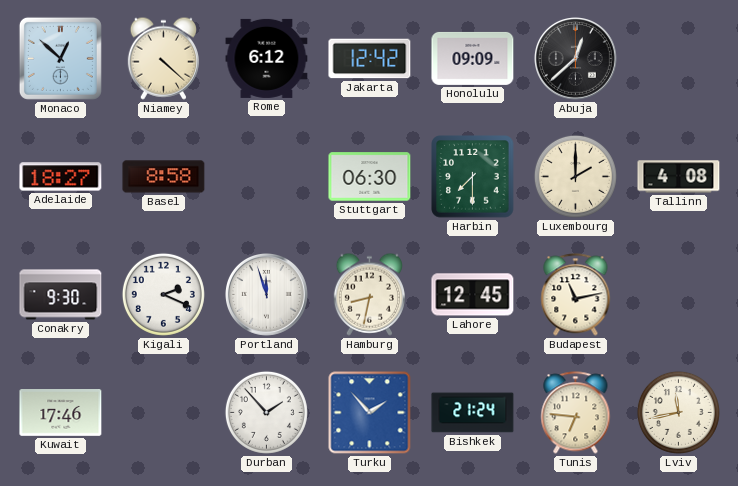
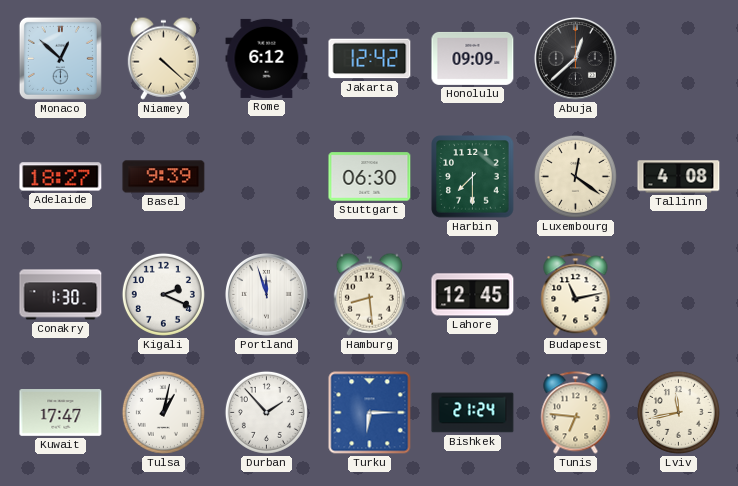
Basel: 8:58 -> 9:39
Luxembourg: 2:00 -> 12:21
Conakry: 9:30 -> 1:30
Hamburg: 8:32 -> 8:29
Kuwait: 17:46 -> 17:47
Tulsa: none -> 1:02
Turku: 1:53 -> 6:15
